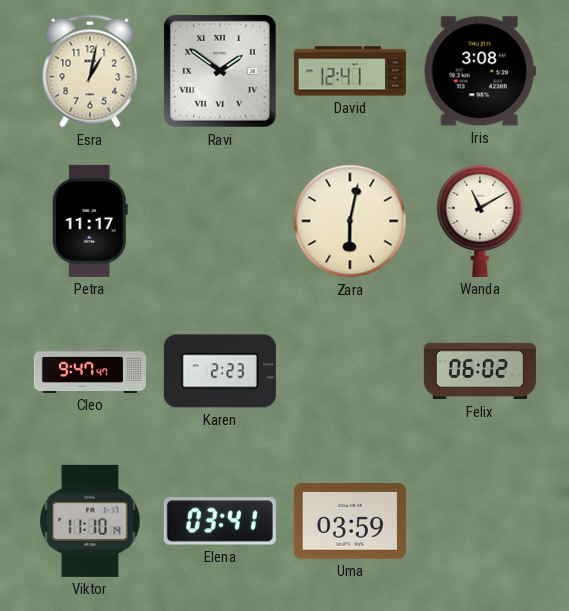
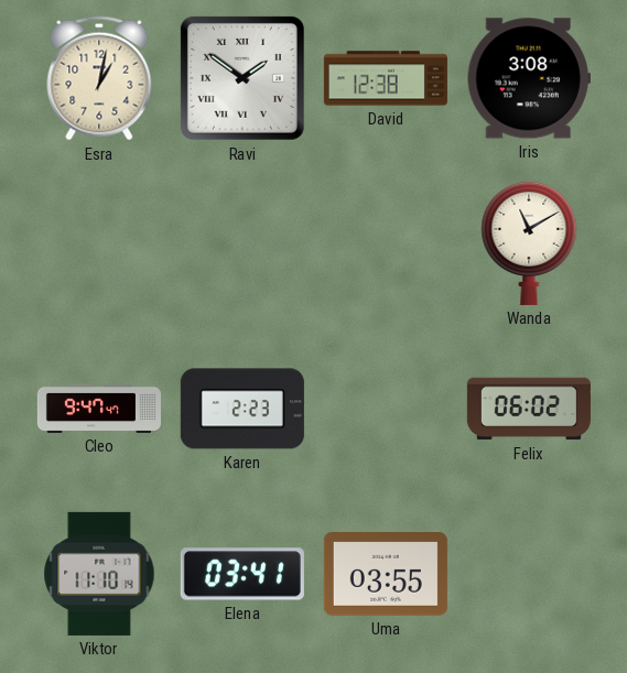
David: 12:41 -> 12:38
Petra: 11:17 -> none
Zara: 6:02 -> none
Uma: 03:59 -> 03:55
